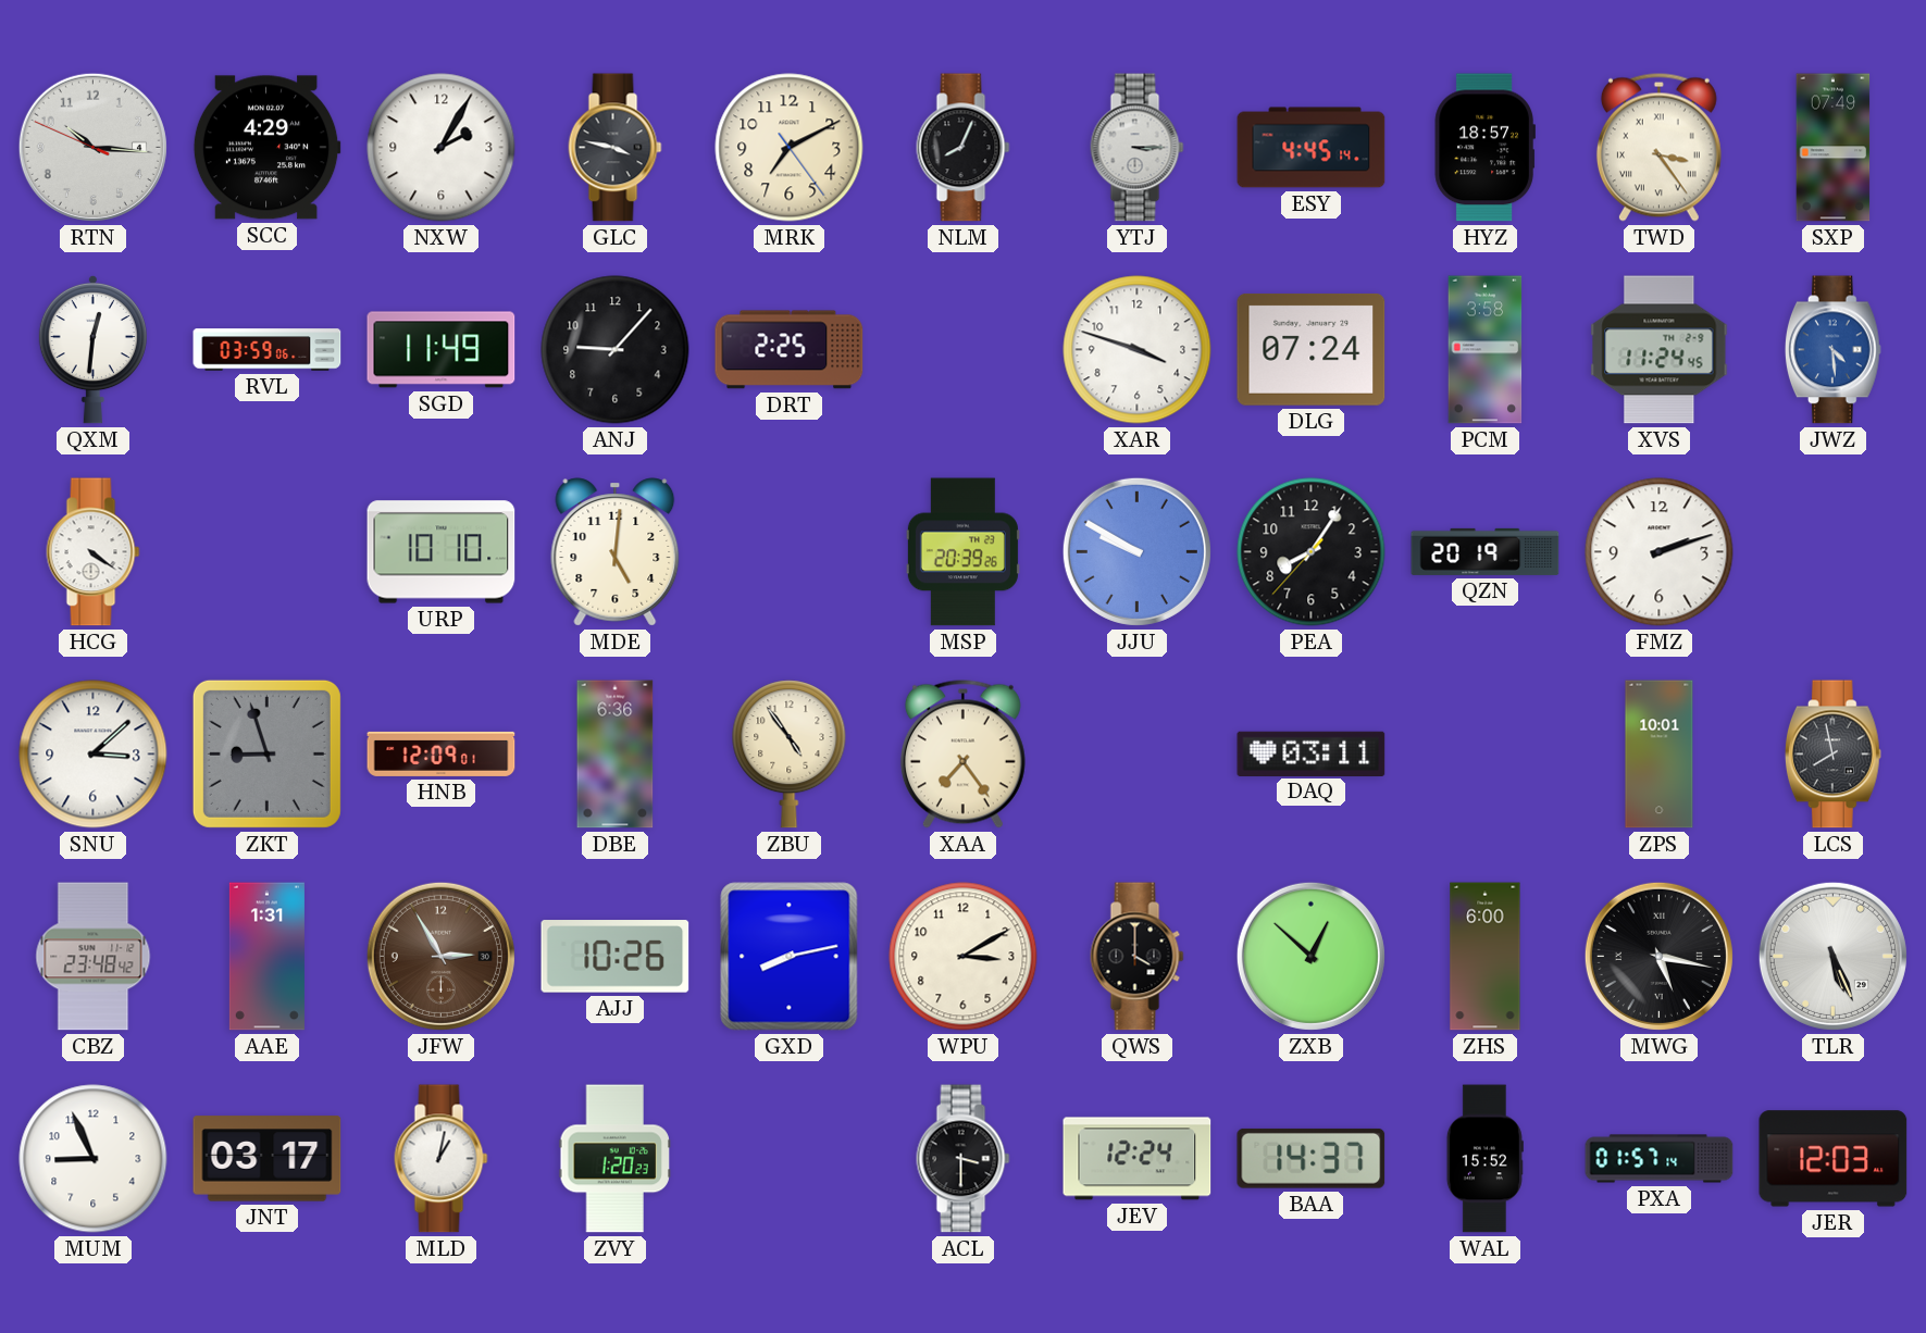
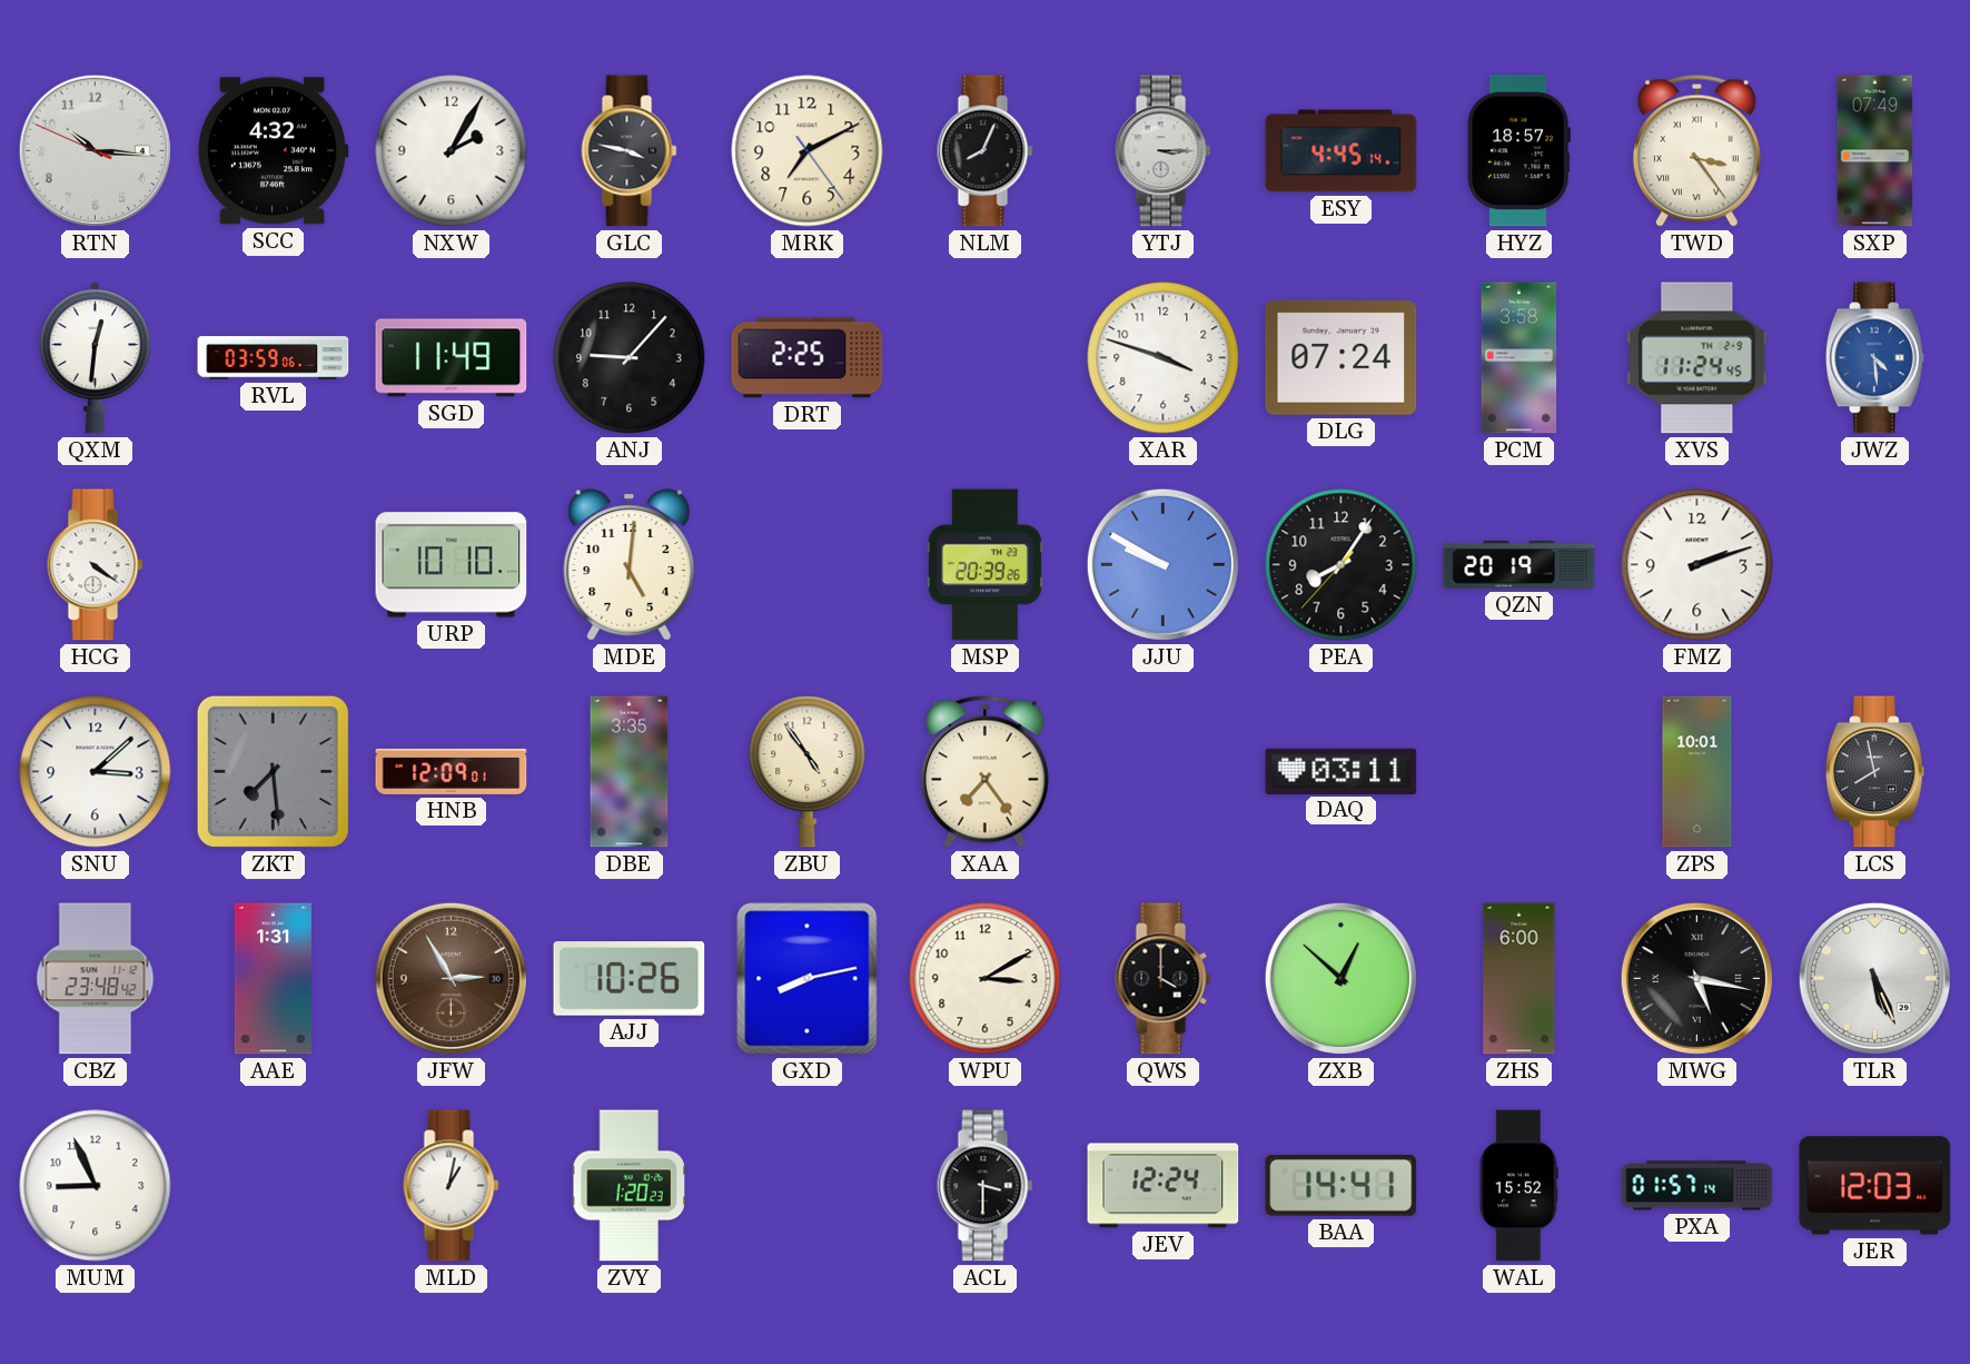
SCC: 4:29 -> 4:32
ZKT: 8:57 -> 7:29
DBE: 6:36 -> 3:35
JNT: 03:17 -> none
BAA: 14:37 -> 14:41
